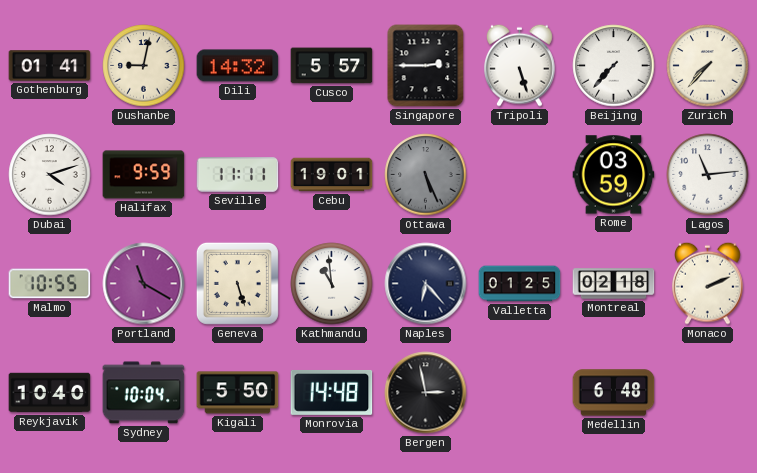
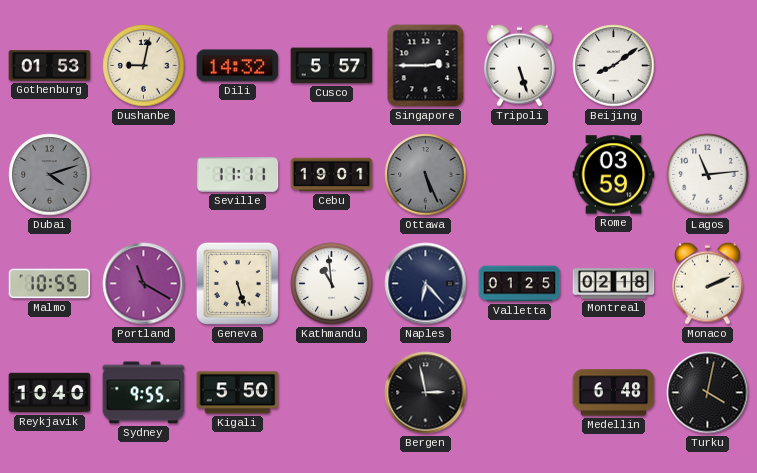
Gothenburg: 01:41 -> 01:53
Beijing: 7:37 -> 8:09
Zurich: 7:37 -> none
Dubai dial: white -> grey
Halifax: 9:59 -> none
Sydney: 10:04 -> 9:55
Monrovia: 14:48 -> none
Turku: none -> 4:02
